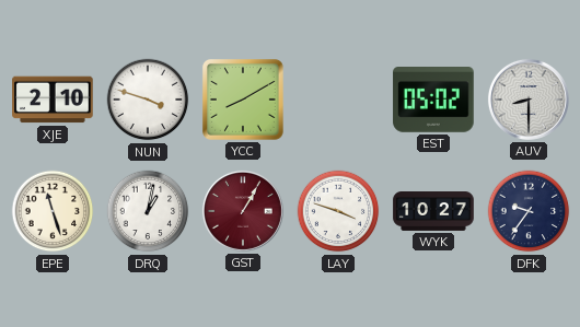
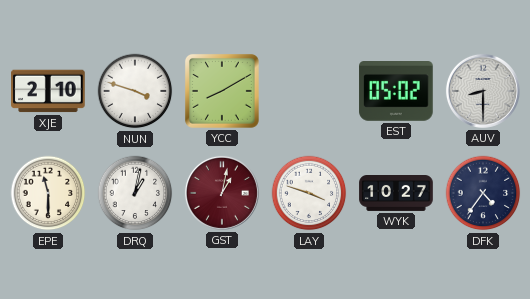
EPE: 11:27 -> 11:30
GST: 1:05 -> 1:02
DFK: 9:36 -> 4:36
